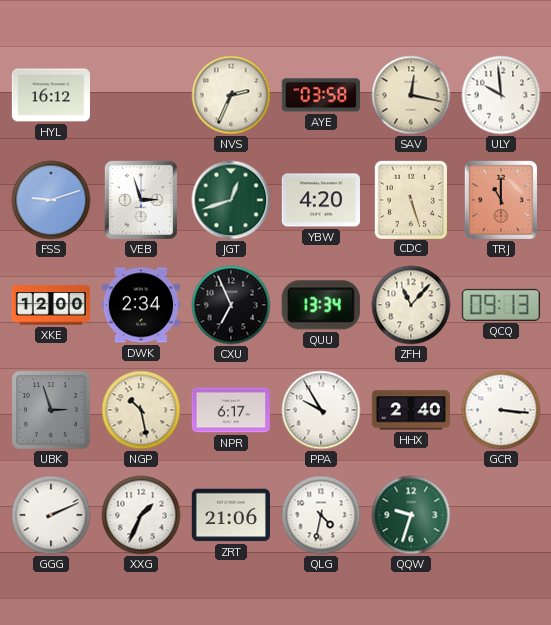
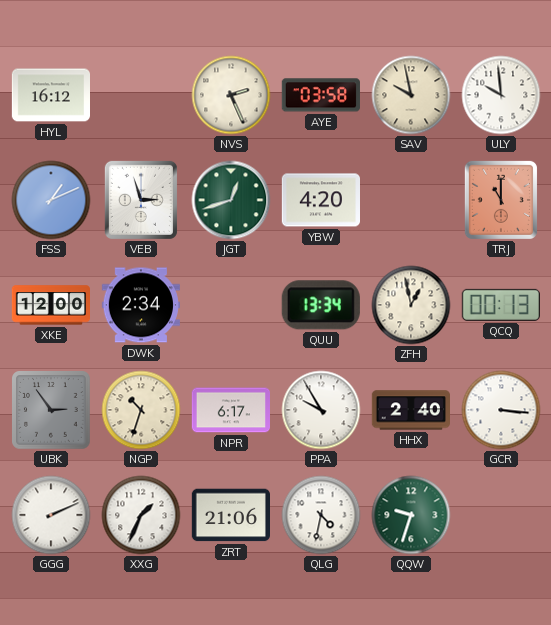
NVS: 2:34 -> 2:26
SAV: 12:17 -> 9:58
FSS: 9:12 -> 1:11
CDC: 5:27 -> none
CXU: 6:56 -> none
ZFH: 11:07 -> 12:58
QCQ: 09:13 -> 00:13
UBK: 2:57 -> 2:54
NGP: 10:28 -> 10:33
